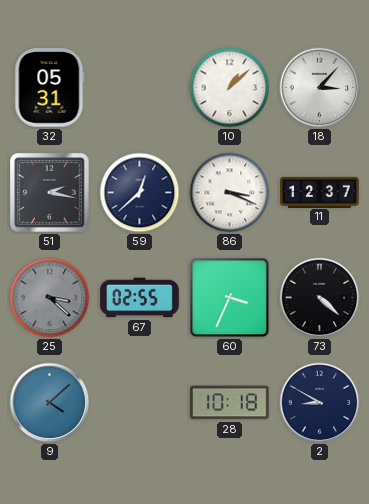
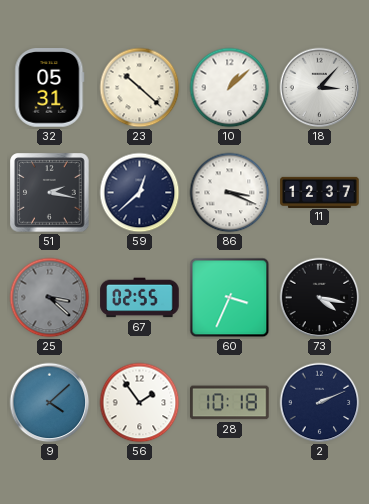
23: none -> 10:22
73: 4:22 -> 4:17
56: none -> 1:54
2: 8:50 -> 2:11
